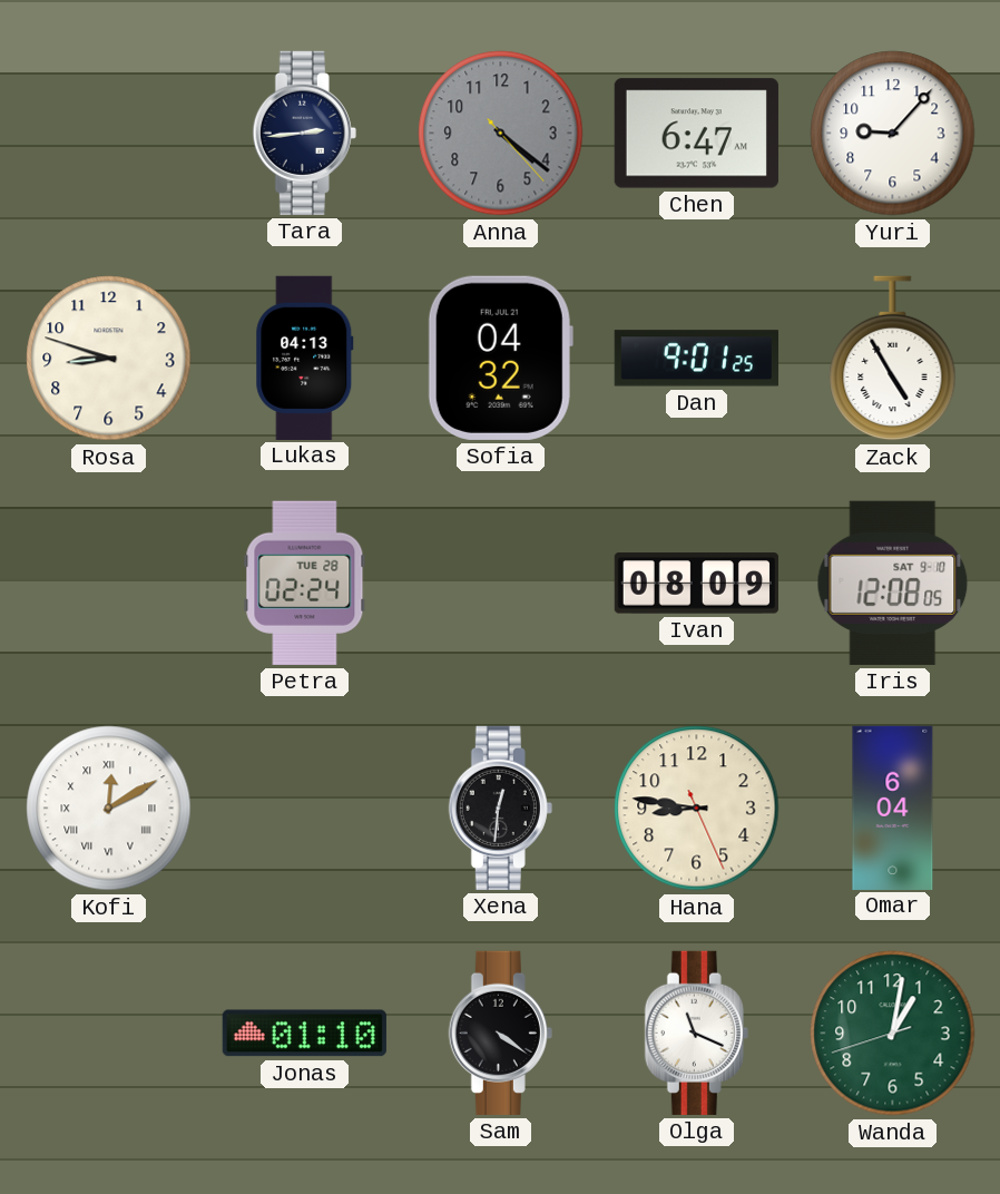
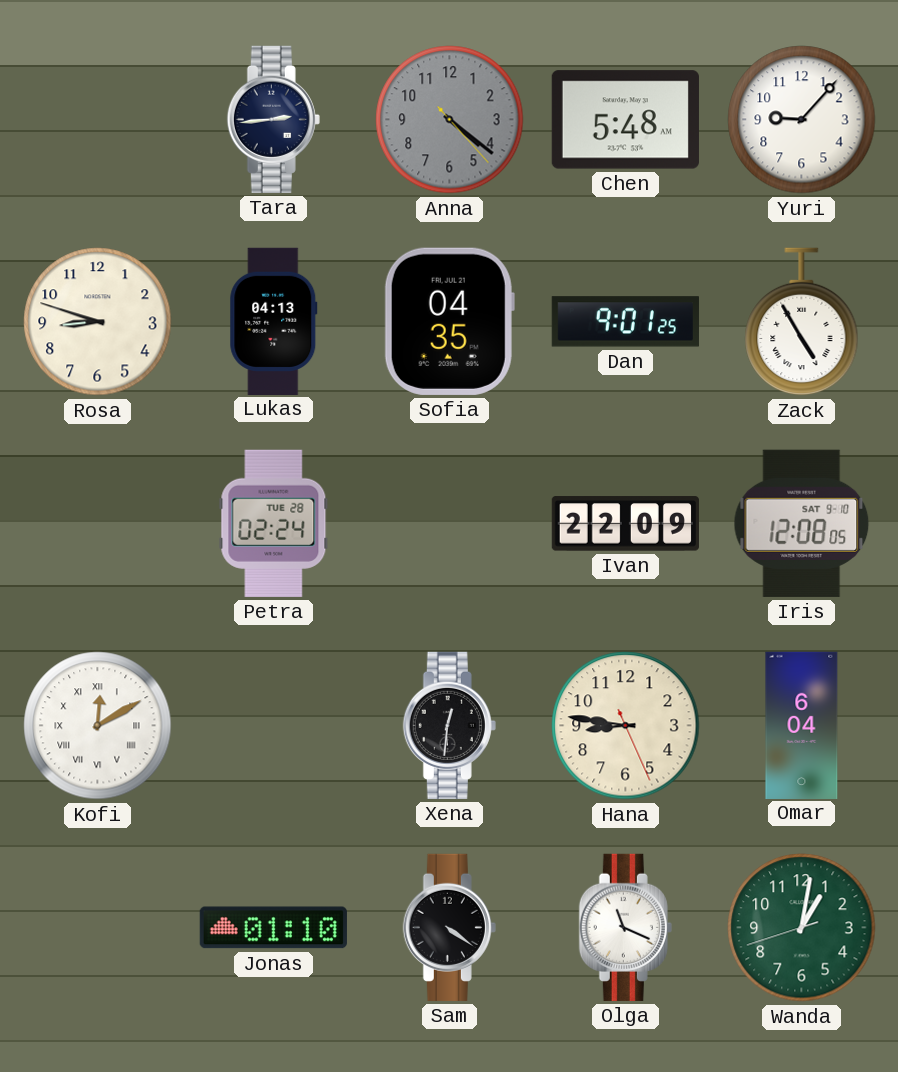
Chen: 6:47 -> 5:48
Sofia: 04:32 -> 04:35
Ivan: 08:09 -> 22:09
